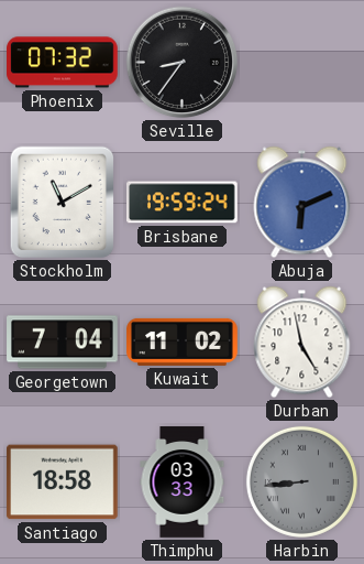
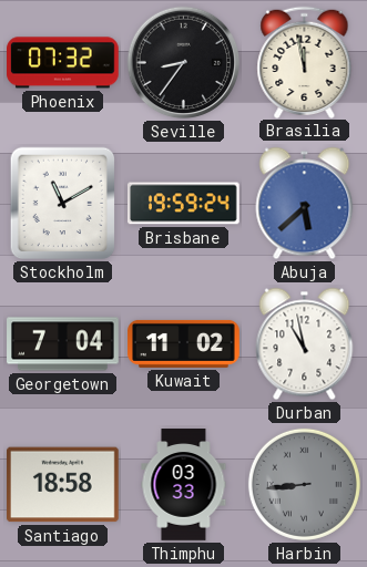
Brasilia: none -> 11:58
Abuja: 6:11 -> 5:38
Durban: 4:58 -> 10:58
